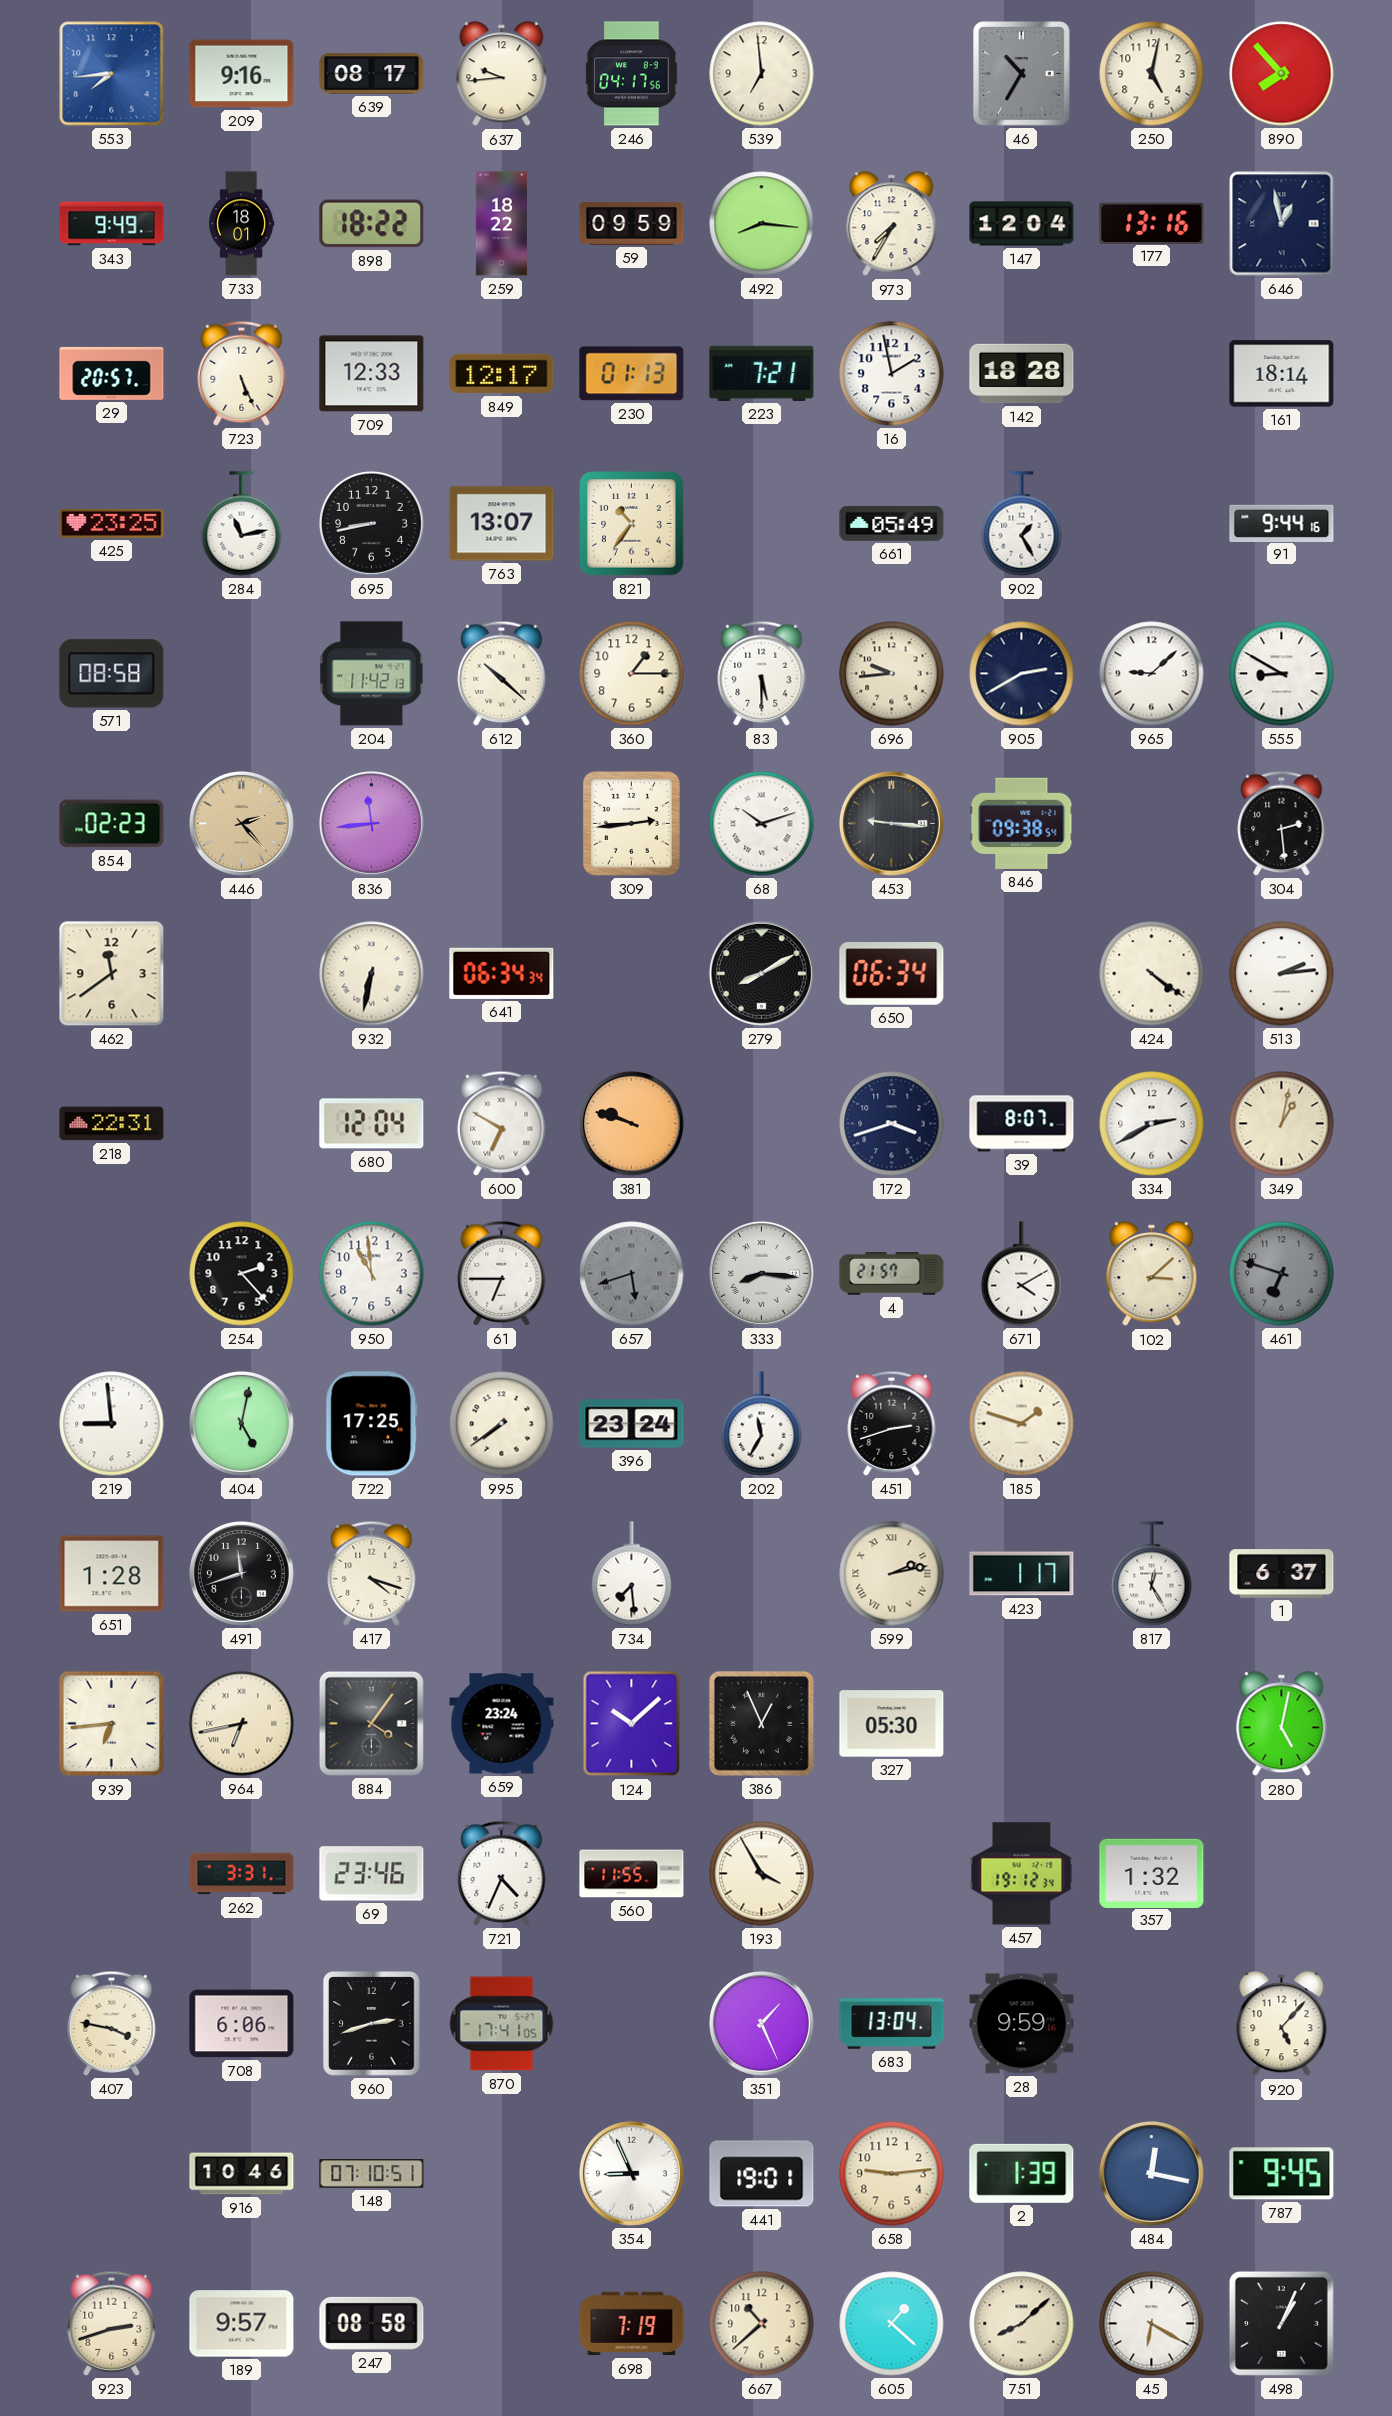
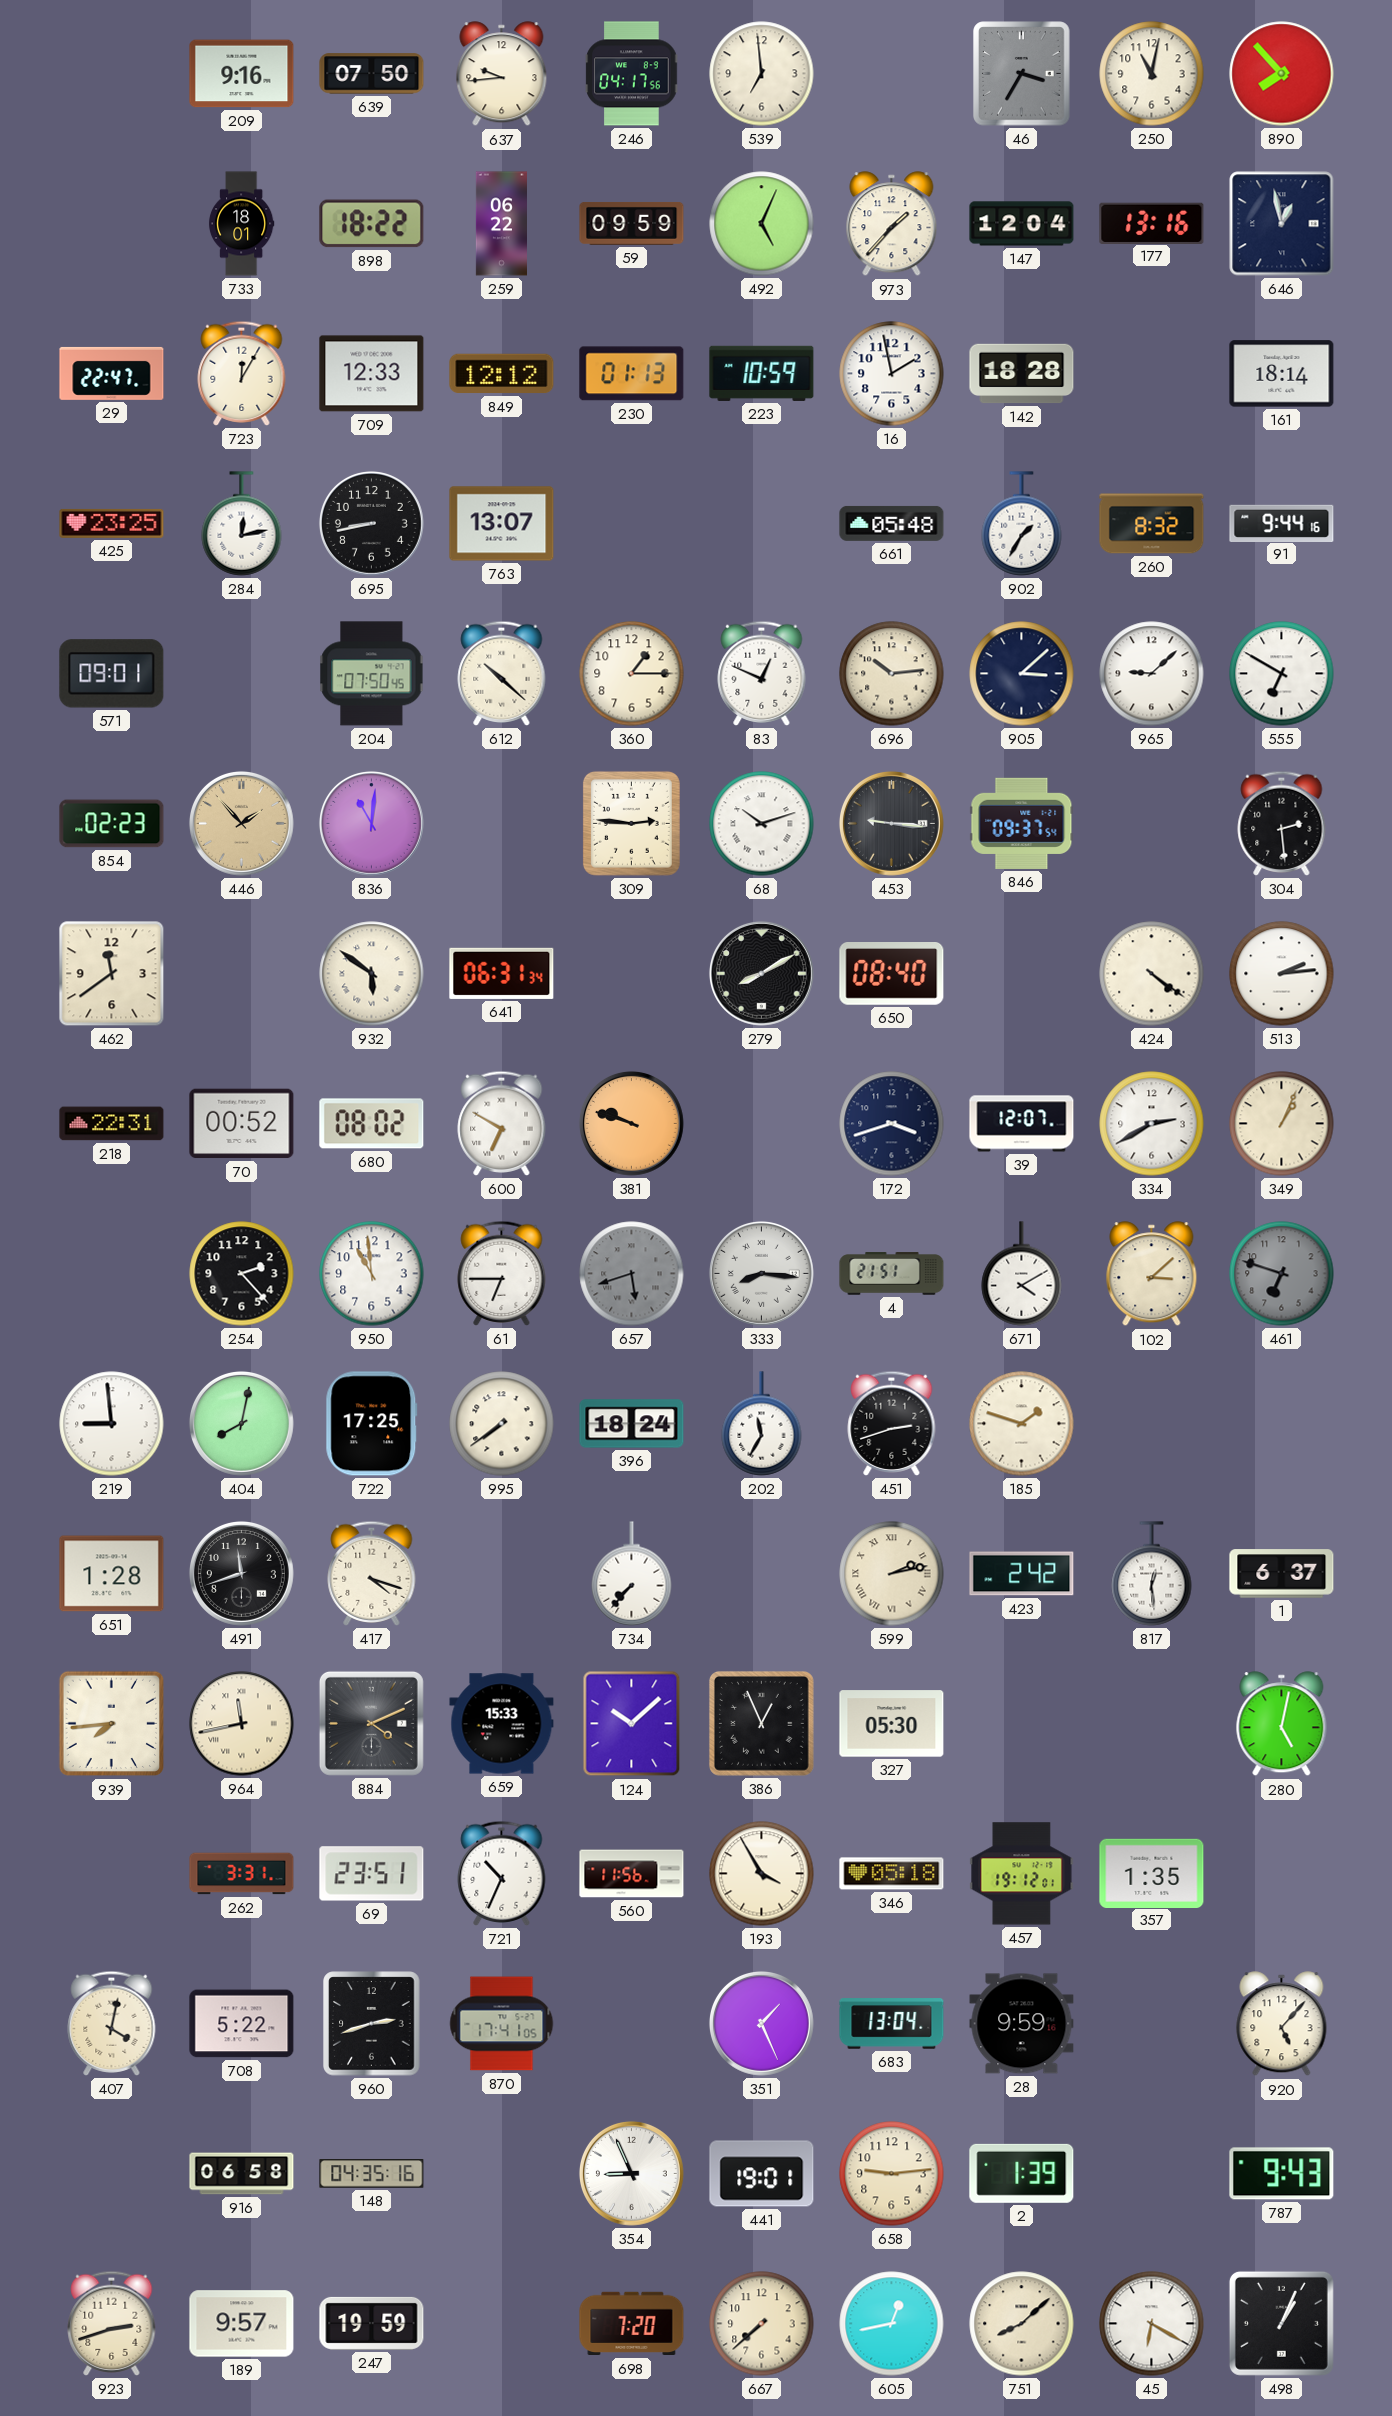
553: 7:44 -> none
639: 08:17 -> 07:50
46: 10:35 -> 3:35
250: 5:02 -> 11:02
343: 9:49 -> none
259: 18:22 -> 06:22
492: 8:16 -> 5:04
973: 7:35 -> 1:37
29: 20:57 -> 22:47
723: 5:26 -> 12:05
849: 12:17 -> 12:12
223: 7:21 -> 10:59
284: 11:13 -> 12:13
821: 10:36 -> none
661: 05:49 -> 05:48
902: 1:25 -> 1:35
260: none -> 8:32
571: 08:58 -> 09:01
204: 11:42 -> 07:50
83: 5:30 -> 12:49
696: 9:44 -> 10:14
905: 2:40 -> 3:08
555: 8:50 -> 6:50
446: 2:23 -> 1:53
836: 11:44 -> 11:01
309: 2:44 -> 2:46
846: 09:38 -> 09:37
932: 6:32 -> 5:51
641: 06:34 -> 06:31
650: 06:34 -> 08:40
70: none -> 00:52
680: 12:04 -> 08:02
39: 8:07 -> 12:07
349: 1:02 -> 1:04
4: 21:57 -> 21:51
404: 5:02 -> 8:02
396: 23:24 -> 18:24
734: 7:29 -> 7:37
423: 1:17 -> 2:42
817: 12:25 -> 12:29
939: 6:44 -> 7:44
964: 6:43 -> 11:43
884: 4:06 -> 4:11
659: 23:24 -> 15:33
69: 23:46 -> 23:51
721: 4:34 -> 10:34
560: 11:55 -> 11:56
346: none -> 05:18
457: 19:12:34 -> 19:12:01
357: 1:32 -> 1:35
407: 3:47 -> 4:02
708: 6:06 -> 5:22
916: 10:46 -> 06:58
148: 07:10 -> 04:35
484: 12:17 -> none
787: 9:45 -> 9:43
247: 08:58 -> 19:59
698: 7:19 -> 7:20
667: 10:38 -> 7:38
605: 1:22 -> 12:43
